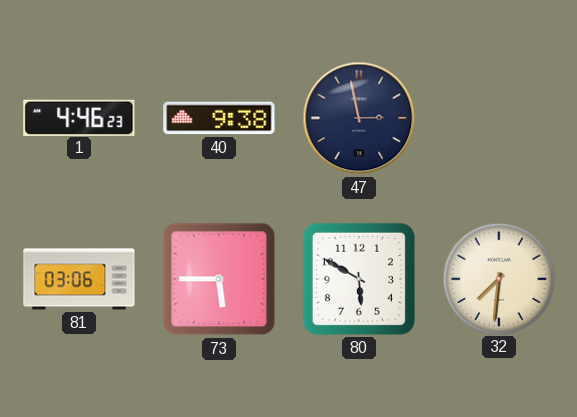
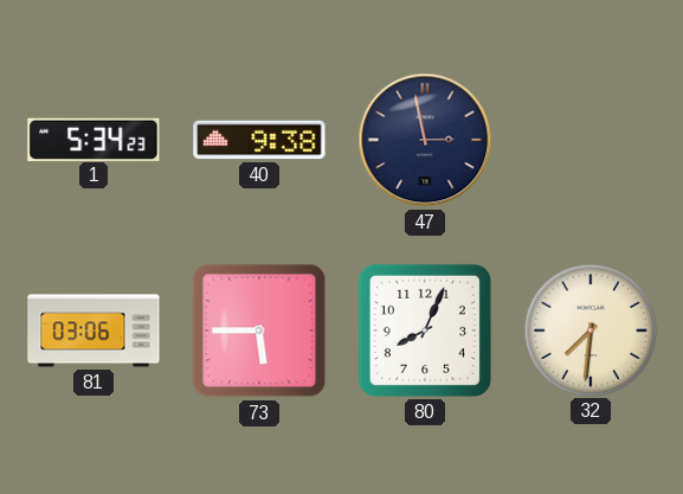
1: 4:46 -> 5:34
80: 5:50 -> 8:04
